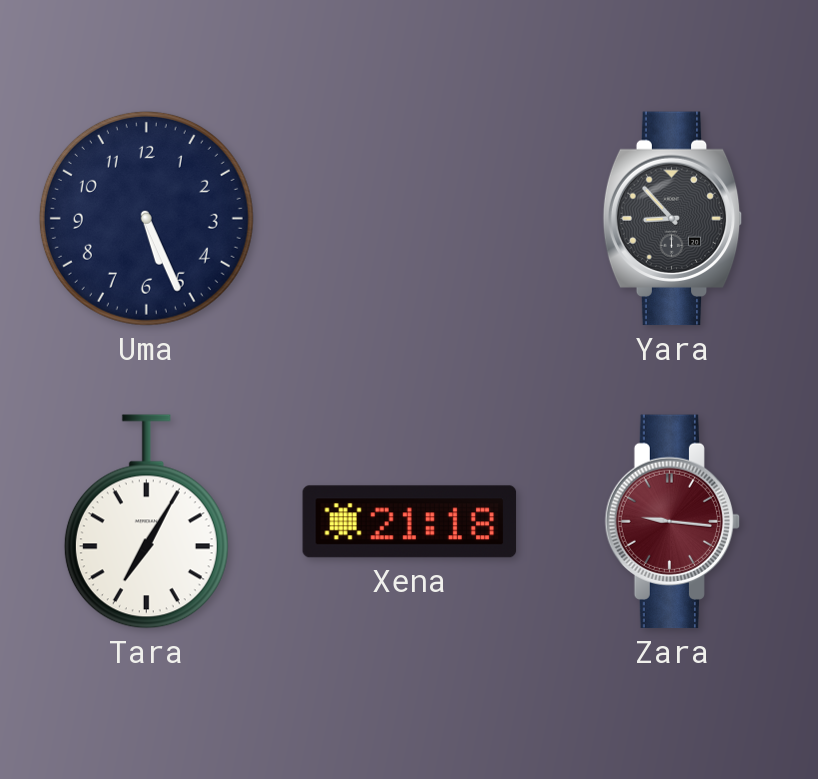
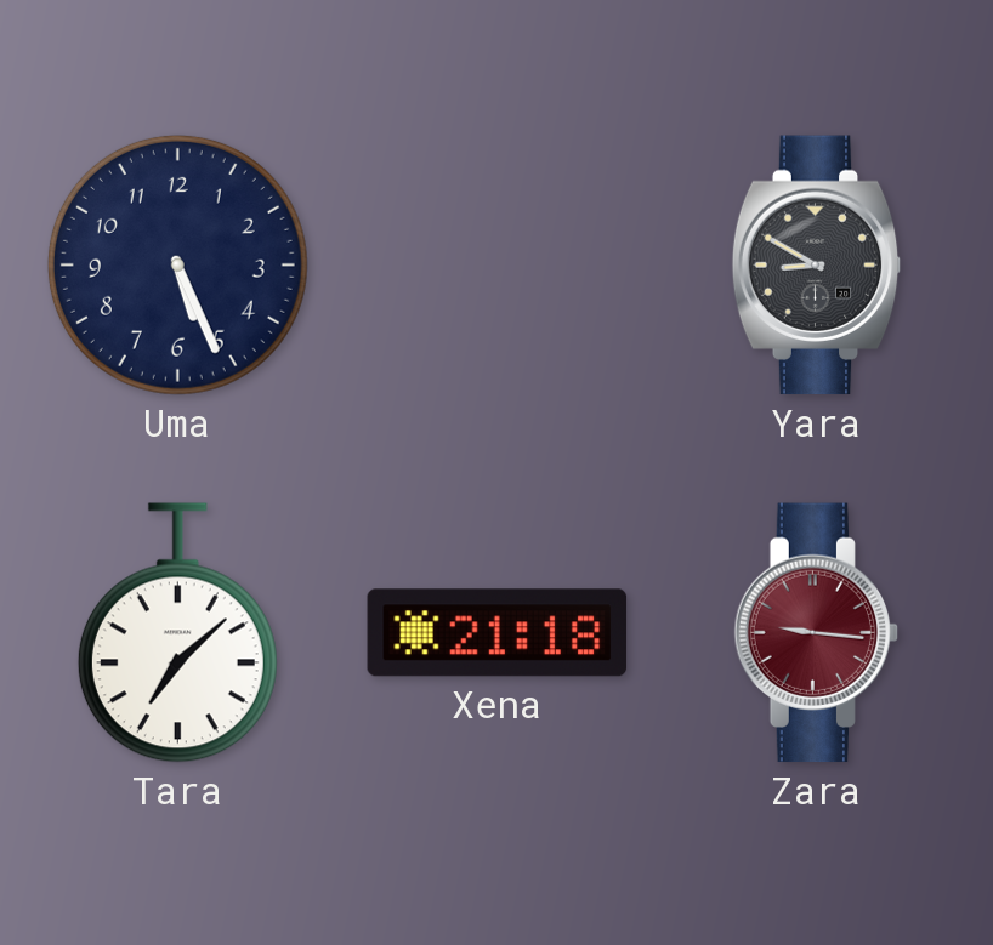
Yara: 8:53 -> 8:50
Tara: 7:05 -> 7:08
